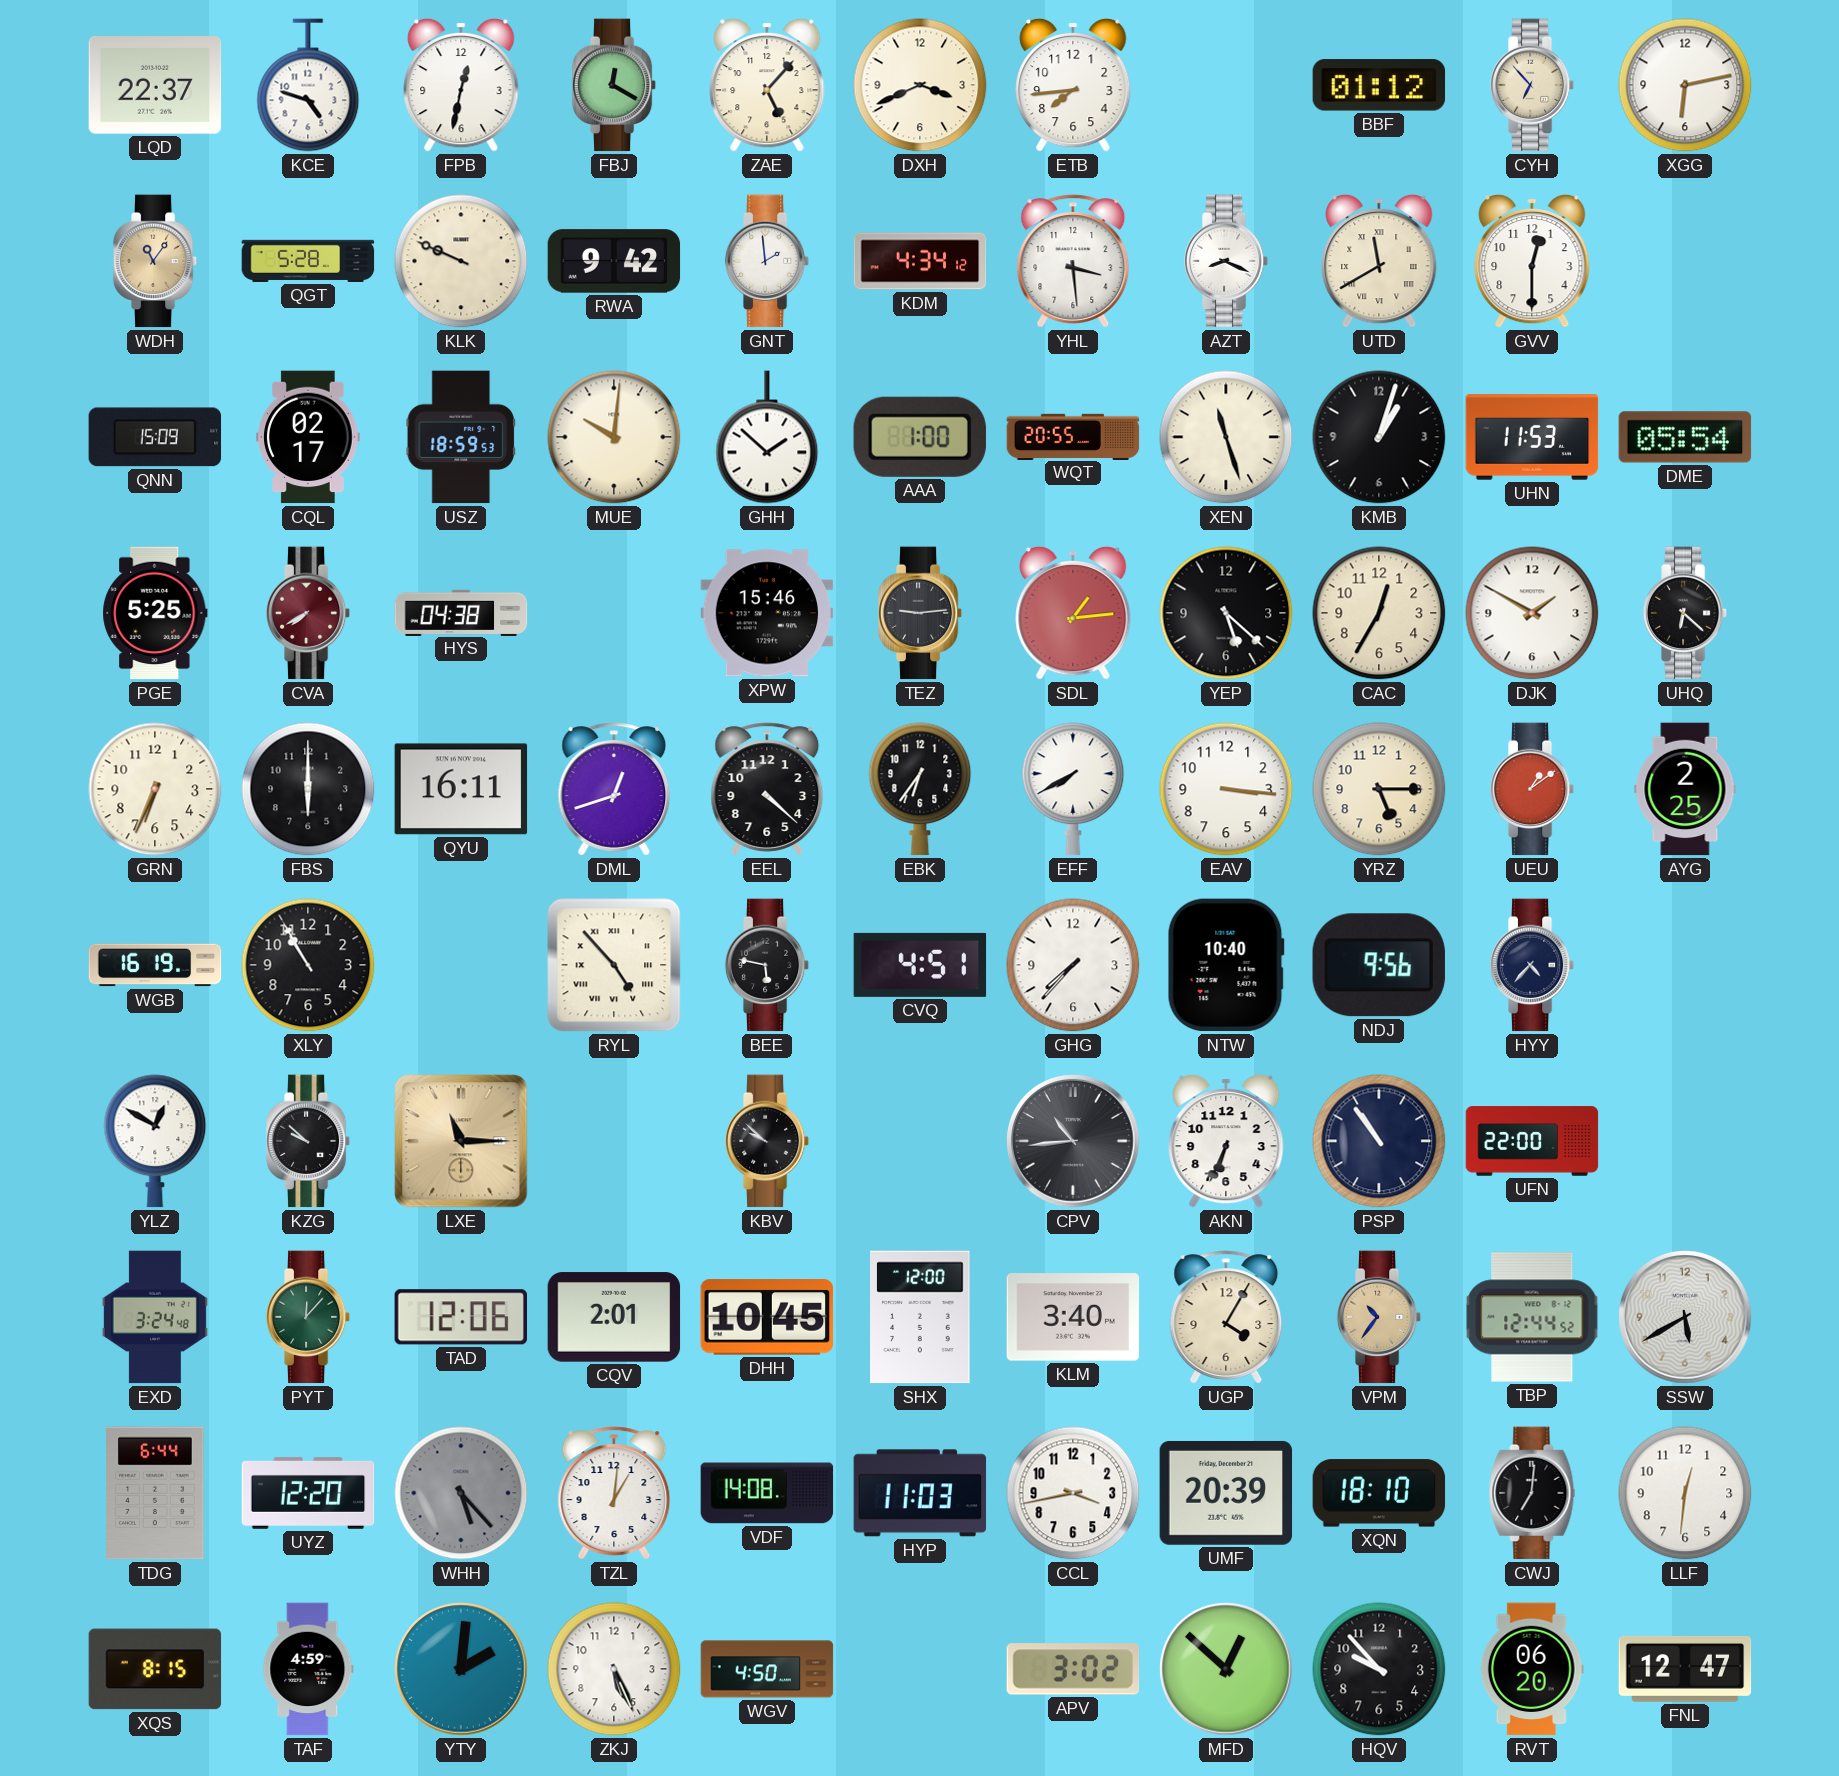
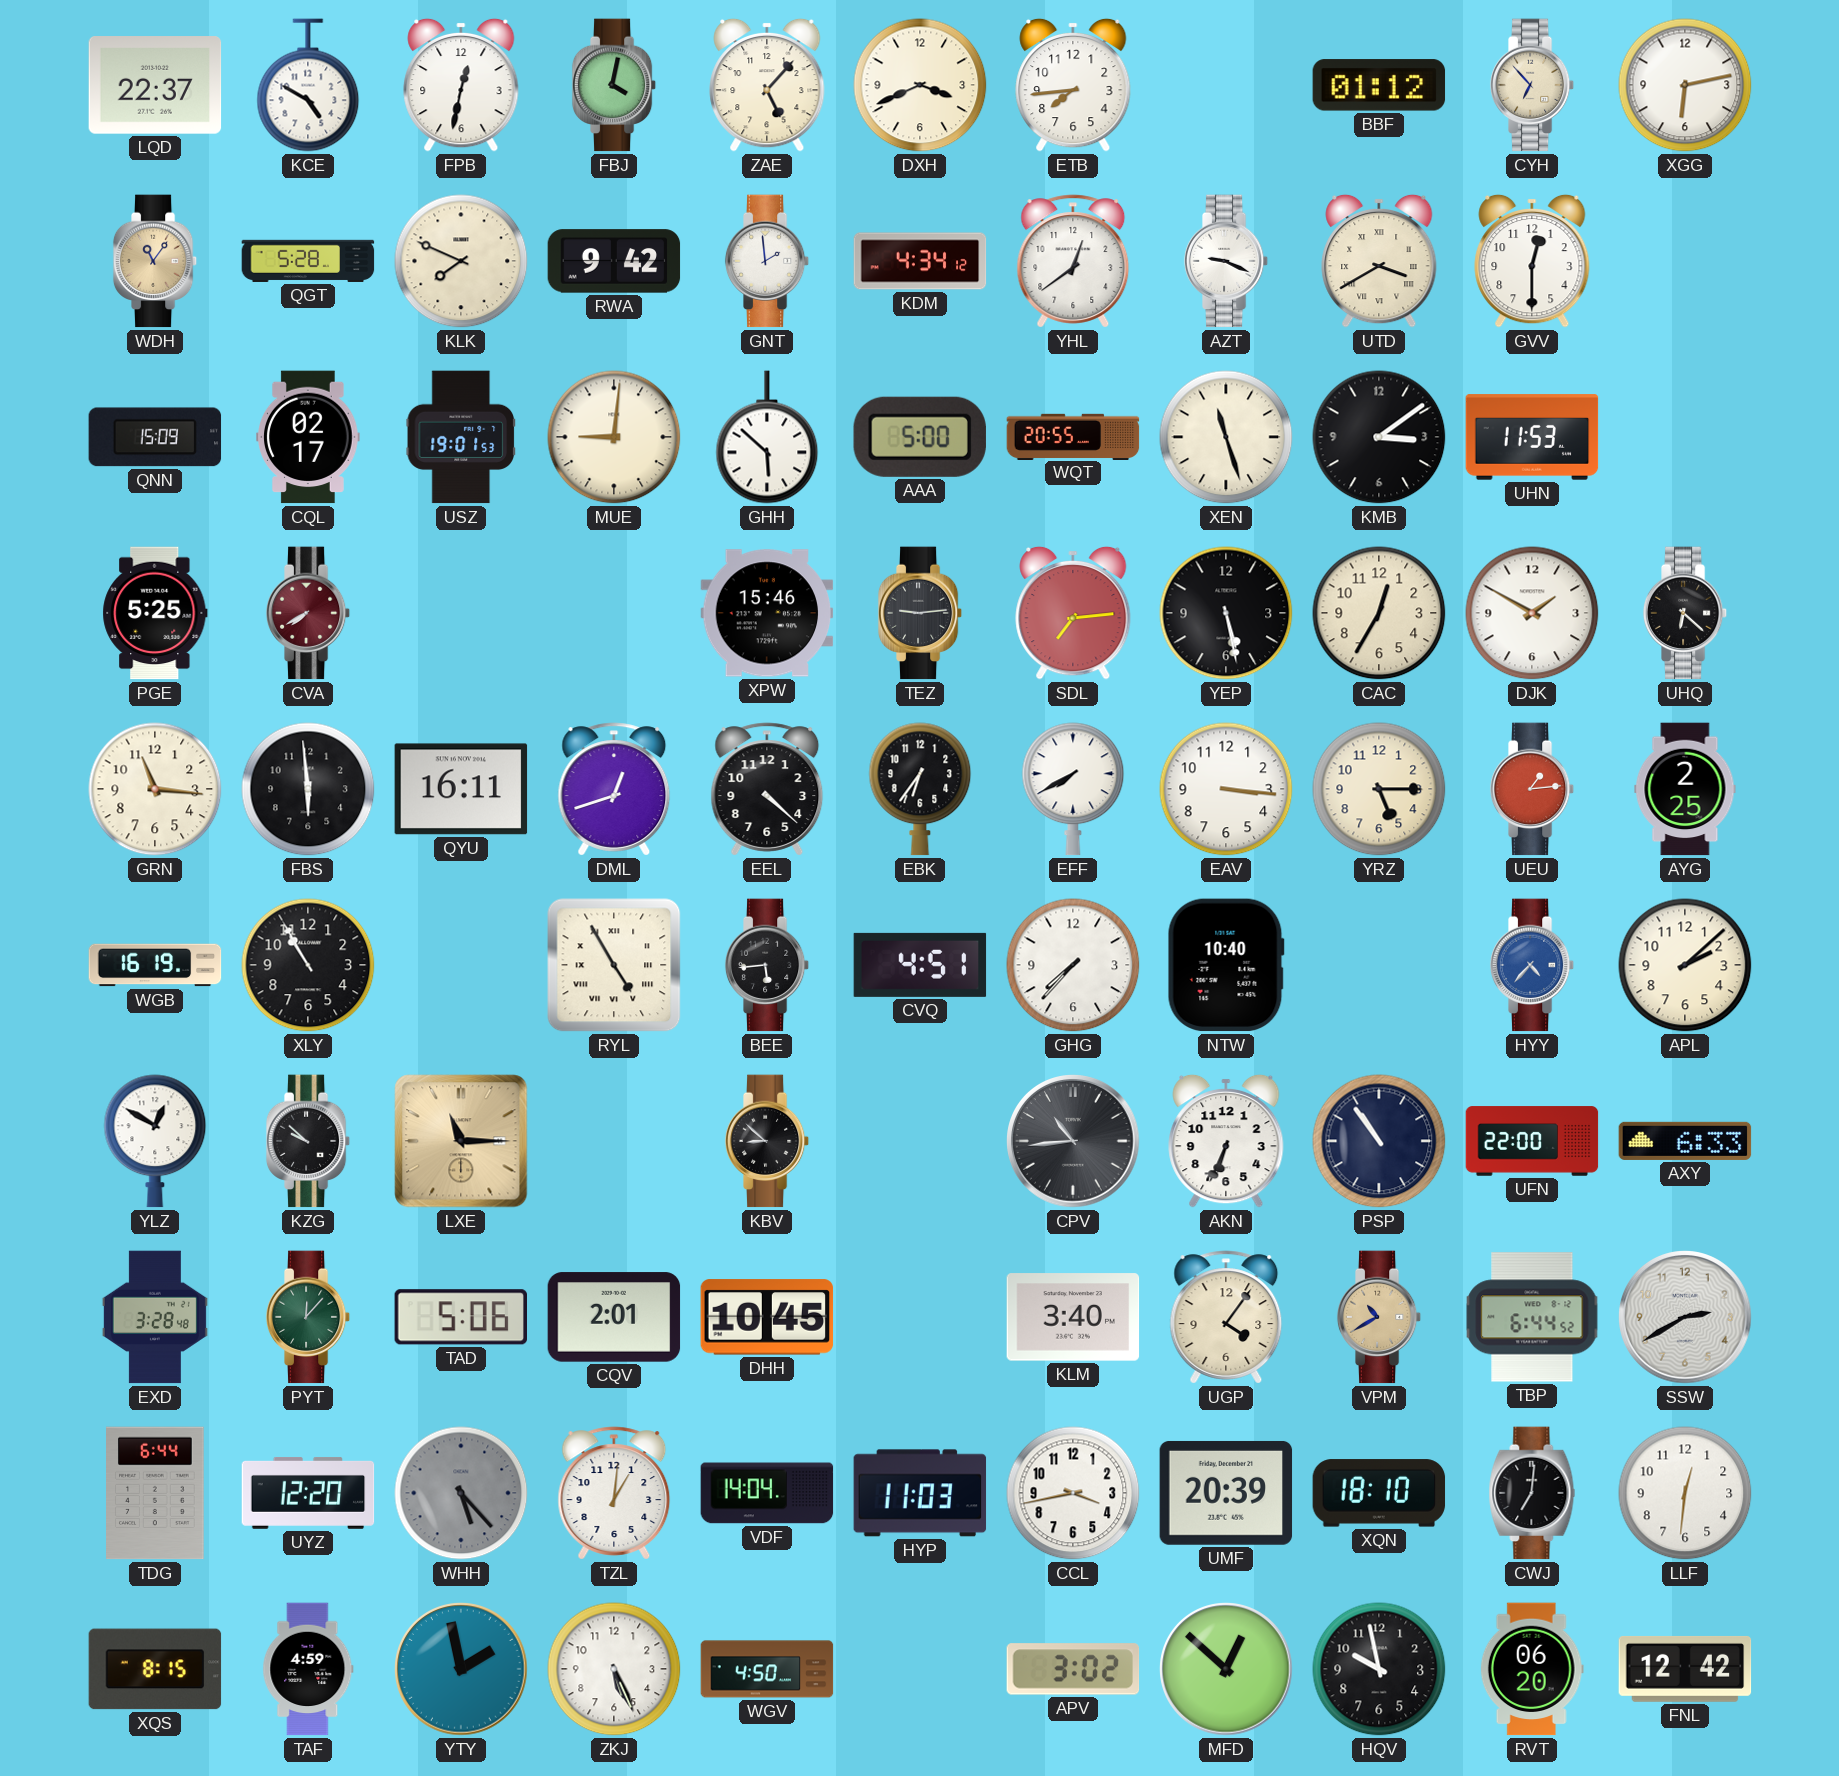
KCE: 4:48 -> 4:50
FBJ: 12:20 -> 4:02
KLK: 9:49 -> 7:49
YHL: 3:29 -> 12:39
AZT: 8:19 -> 9:19
UTD: 11:40 -> 3:40
USZ: 18:59 -> 19:01
MUE: 10:01 -> 9:01
GHH: 1:52 -> 5:52
AAA: 1:00 -> 5:00
KMB: 1:03 -> 3:09
DME: 05:54 -> none
HYS: 04:38 -> none
SDL: 1:14 -> 7:14
YEP: 5:22 -> 5:28
GRN: 6:34 -> 11:16
FBS: 6:00 -> 5:59
UEU: 1:09 -> 1:14
RYL: 4:53 -> 4:55
BEE: 5:47 -> 5:44
NDJ: 9:56 -> none
HYY dial: navy -> blue
APL: none -> 2:08
KBV: 9:52 -> 8:52
AXY: none -> 6:33
EXD: 3:24 -> 3:28
TAD: 12:06 -> 5:06
SHX: 12:00 -> none
UGP: 4:05 -> 4:06
VPM: 10:36 -> 10:40
TBP: 12:44 -> 6:44
SSW: 5:40 -> 2:40
VDF: 14:08 -> 14:04
YTY: 2:01 -> 1:58
HQV: 9:53 -> 9:58
FNL: 12:47 -> 12:42
